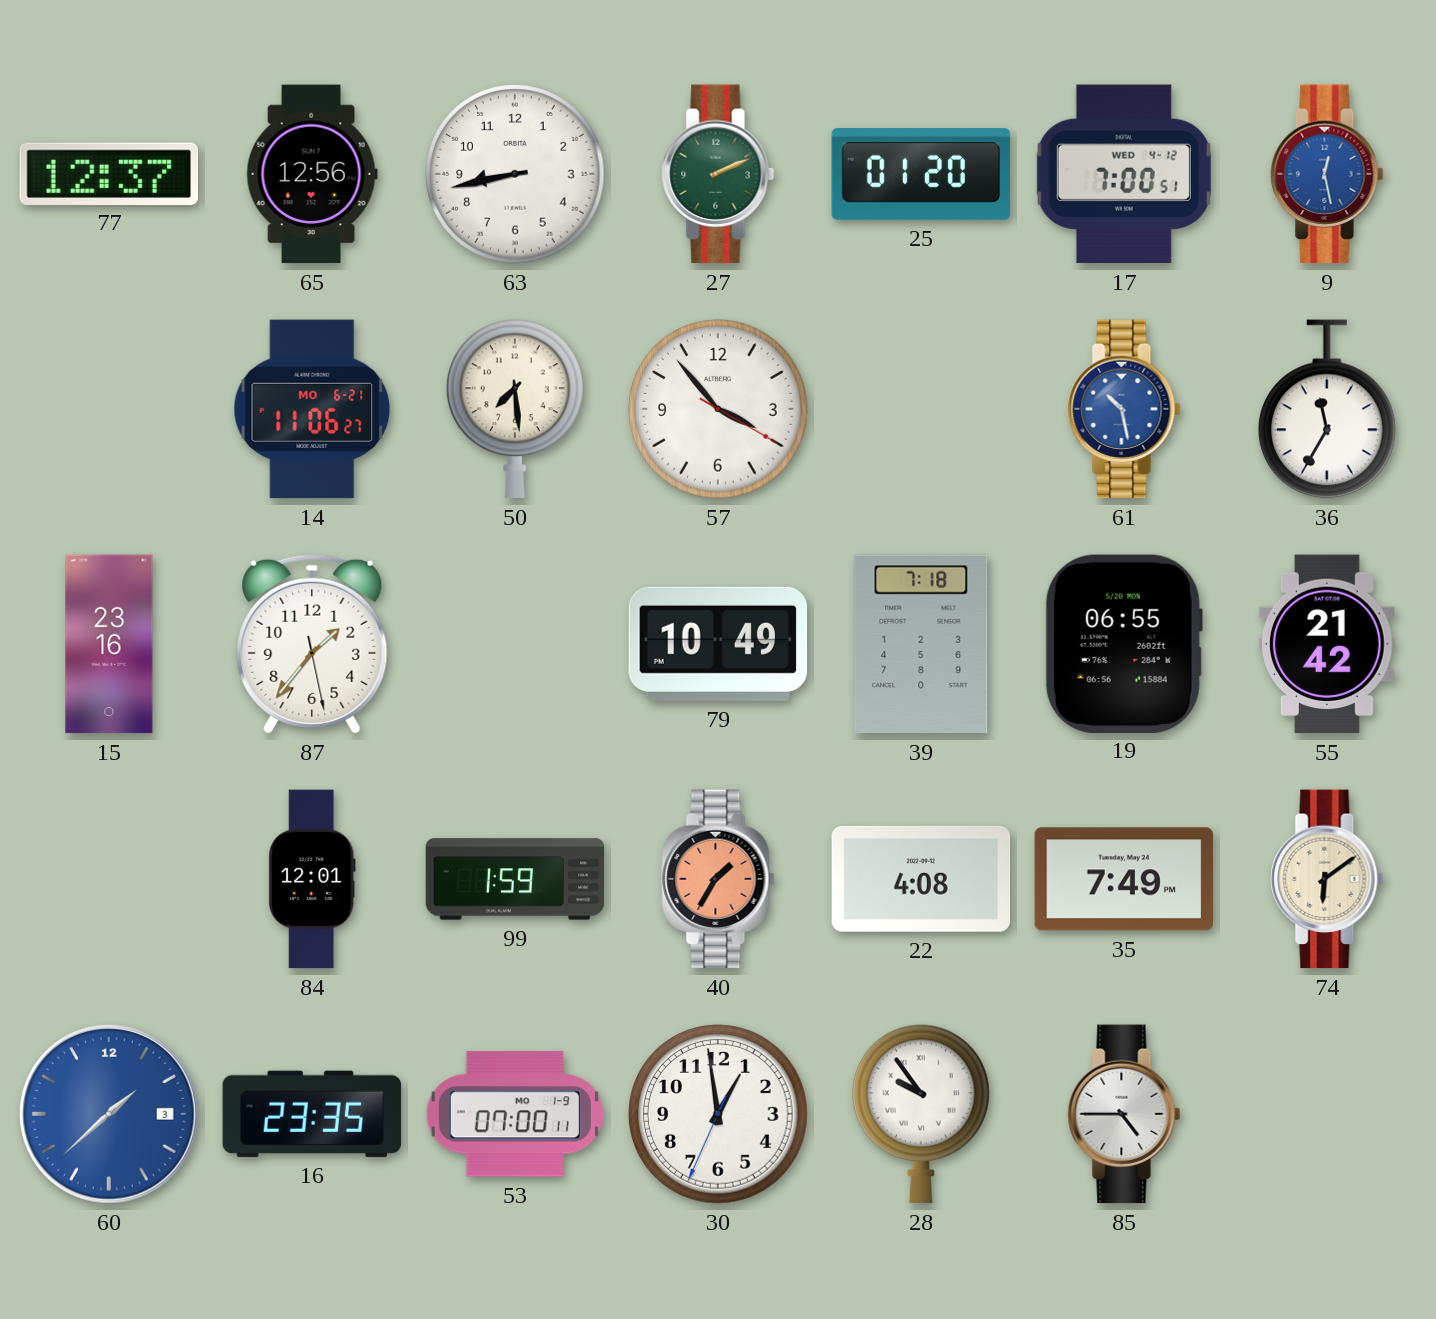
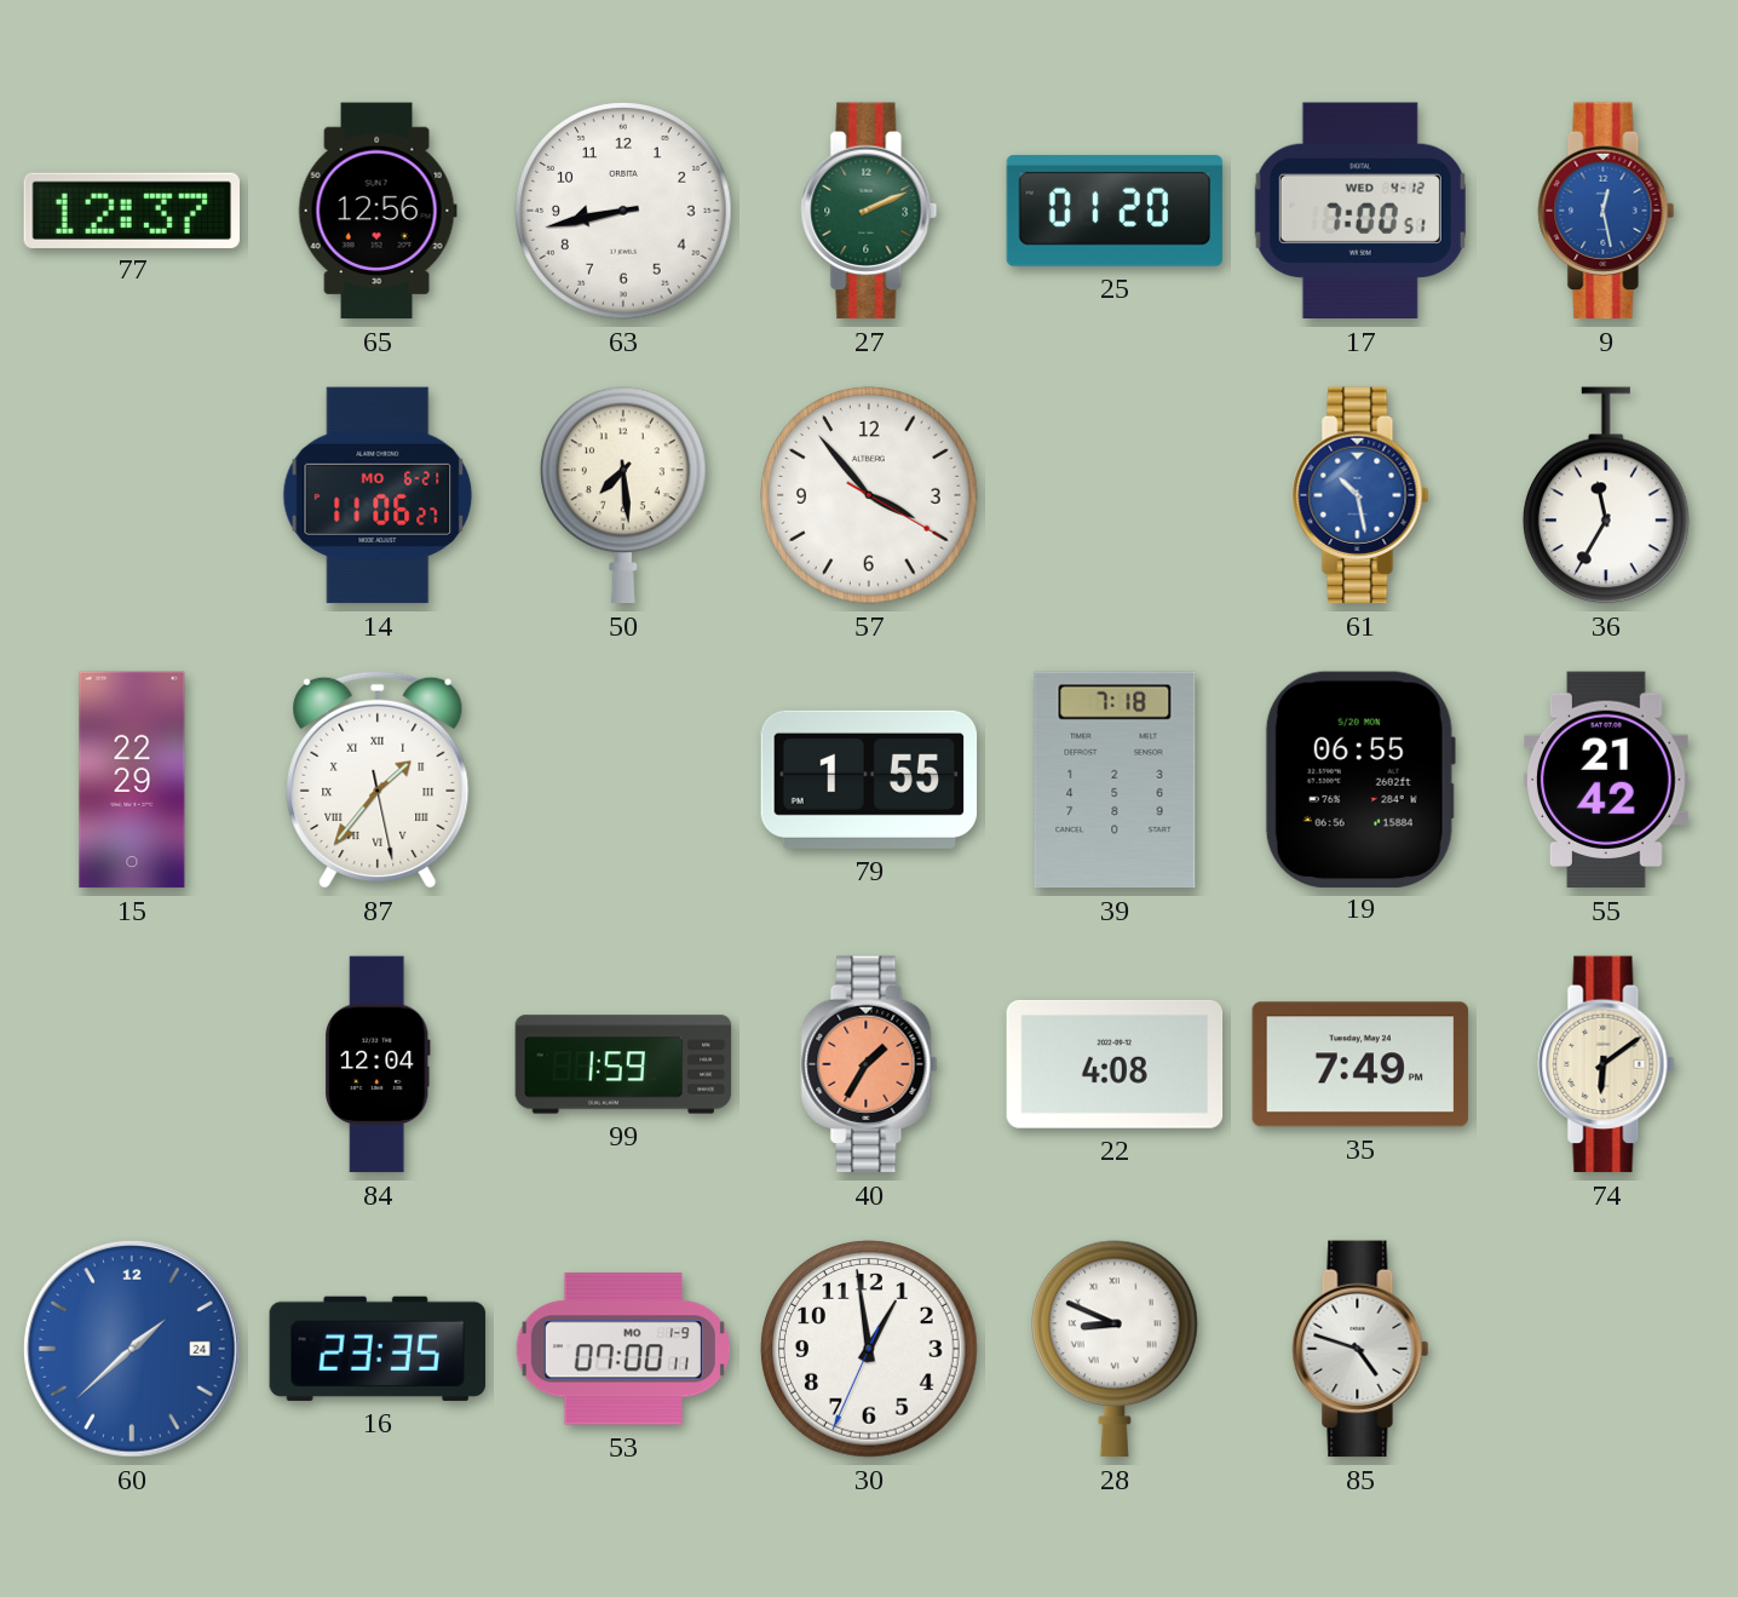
15: 23:16 -> 22:29
87 numerals: Arabic -> Roman
79: 10:49 -> 1:55
84: 12:01 -> 12:04
60 date: 3 -> 24
28: 9:54 -> 8:49
85: 4:45 -> 4:48
